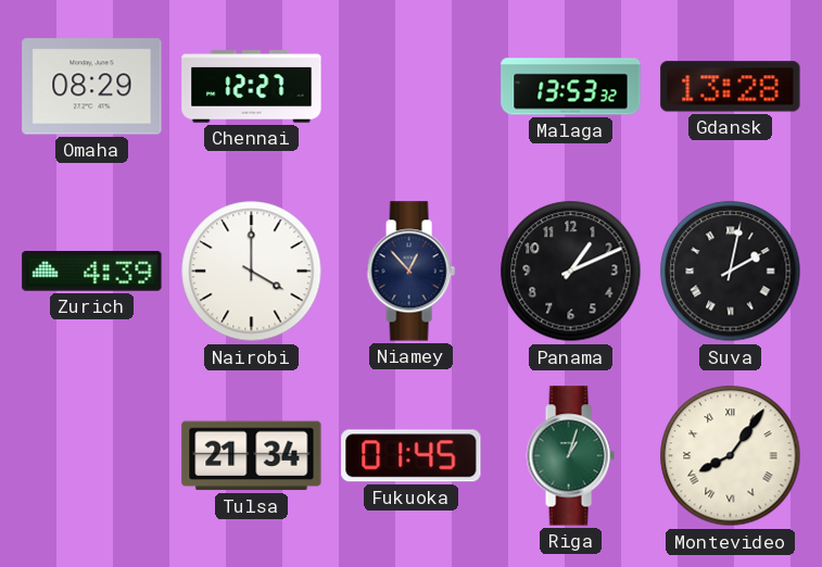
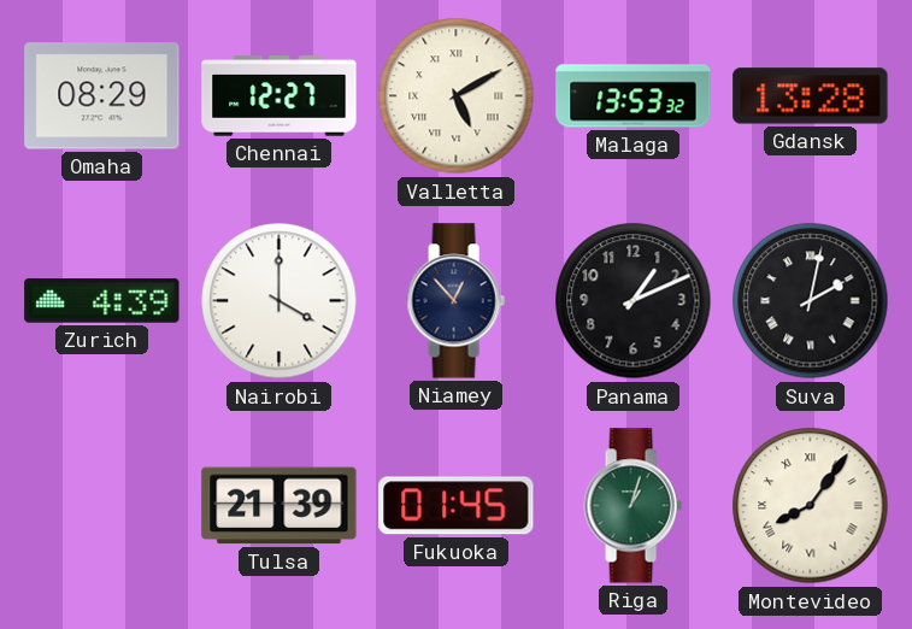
Valletta: none -> 5:10
Tulsa: 21:34 -> 21:39
